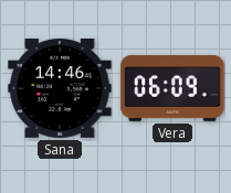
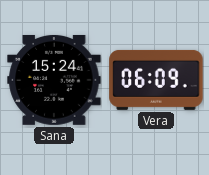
Sana: 14:46 -> 15:24
